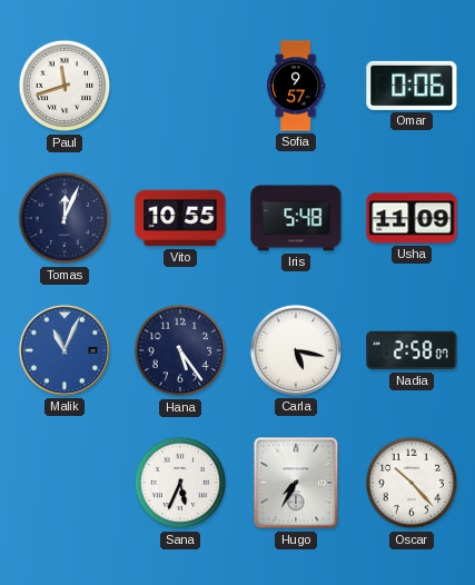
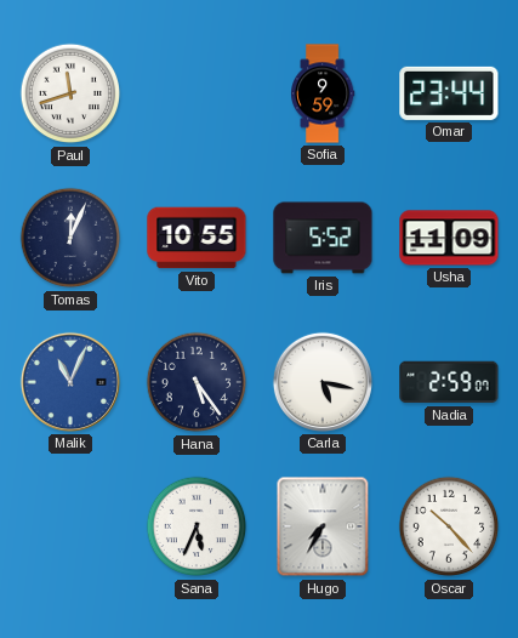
Sofia: 9:57 -> 9:59
Omar: 0:06 -> 23:44
Iris: 5:48 -> 5:52
Nadia: 2:58 -> 2:59
